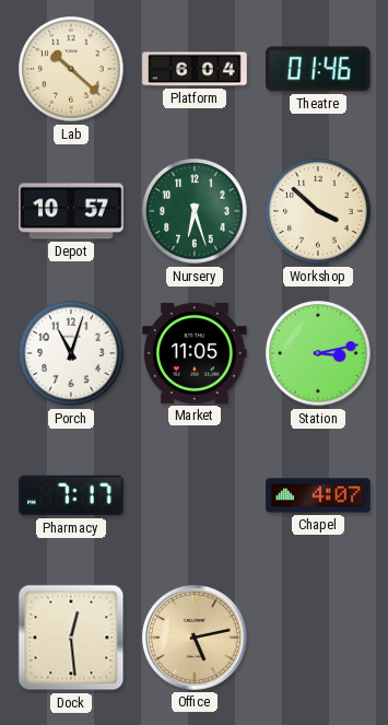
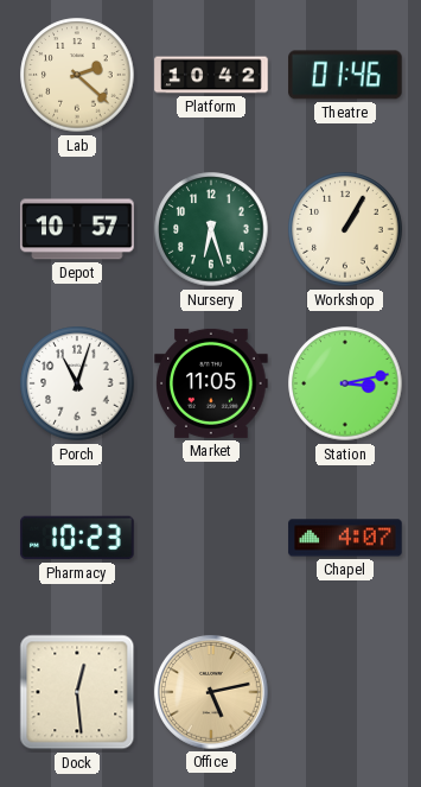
Lab: 10:22 -> 2:22
Platform: 6:04 -> 10:42
Workshop: 3:52 -> 1:05
Pharmacy: 7:17 -> 10:23
